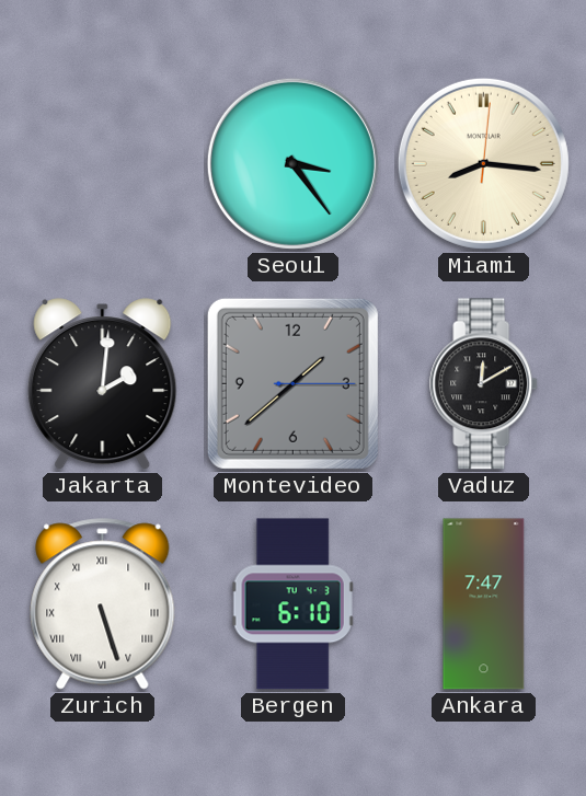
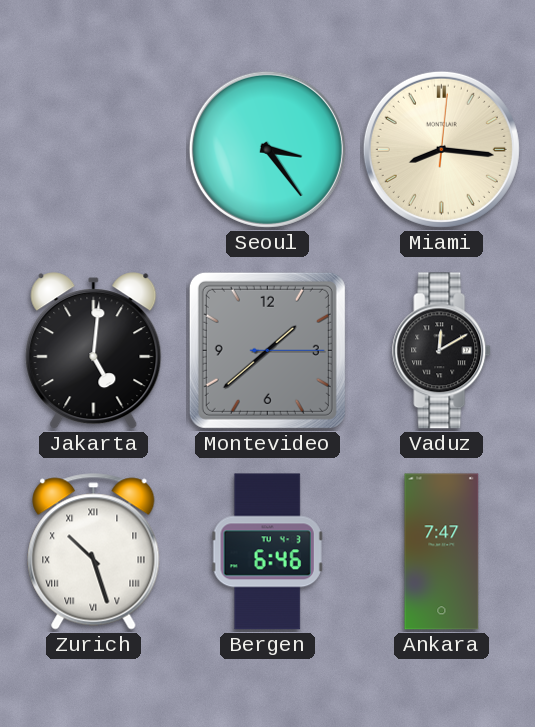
Jakarta: 2:01 -> 5:01
Zurich: 5:27 -> 10:27
Bergen: 6:10 -> 6:46
